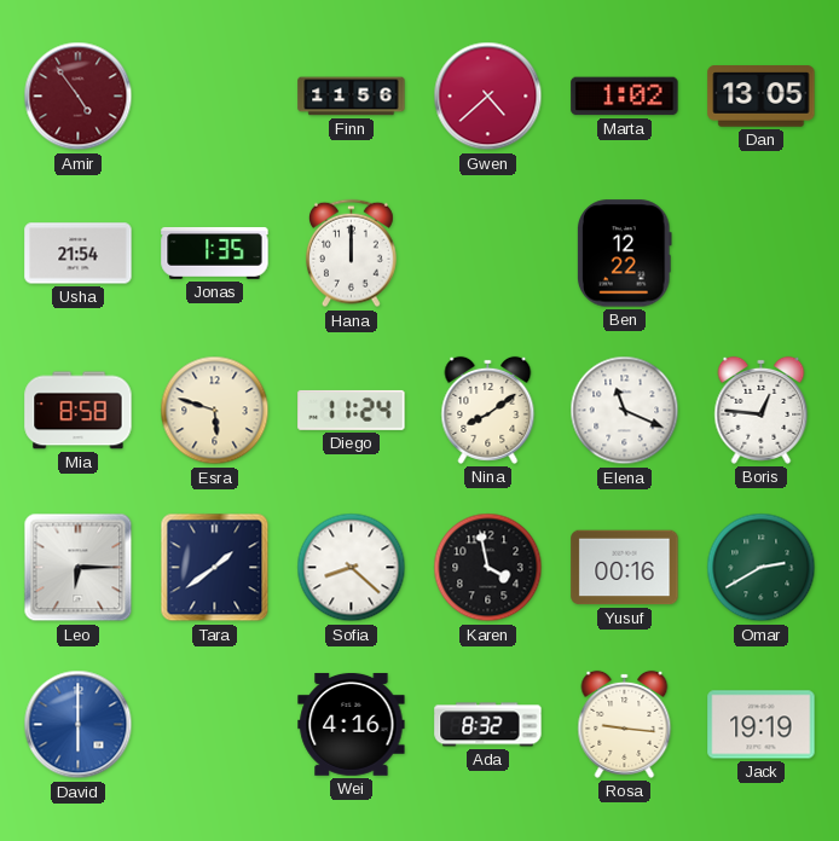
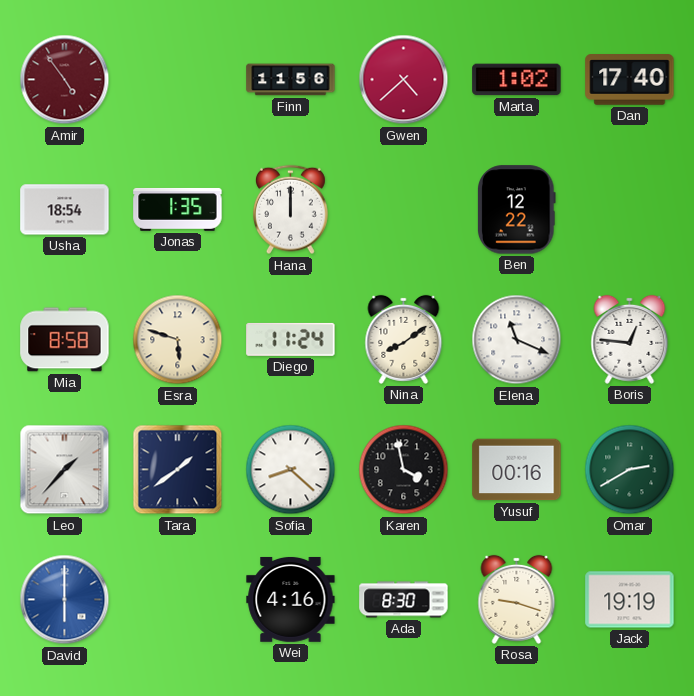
Dan: 13:05 -> 17:40
Usha: 21:54 -> 18:54
Leo: 6:15 -> 1:37
Ada: 8:32 -> 8:30
Rosa: 9:16 -> 9:18
